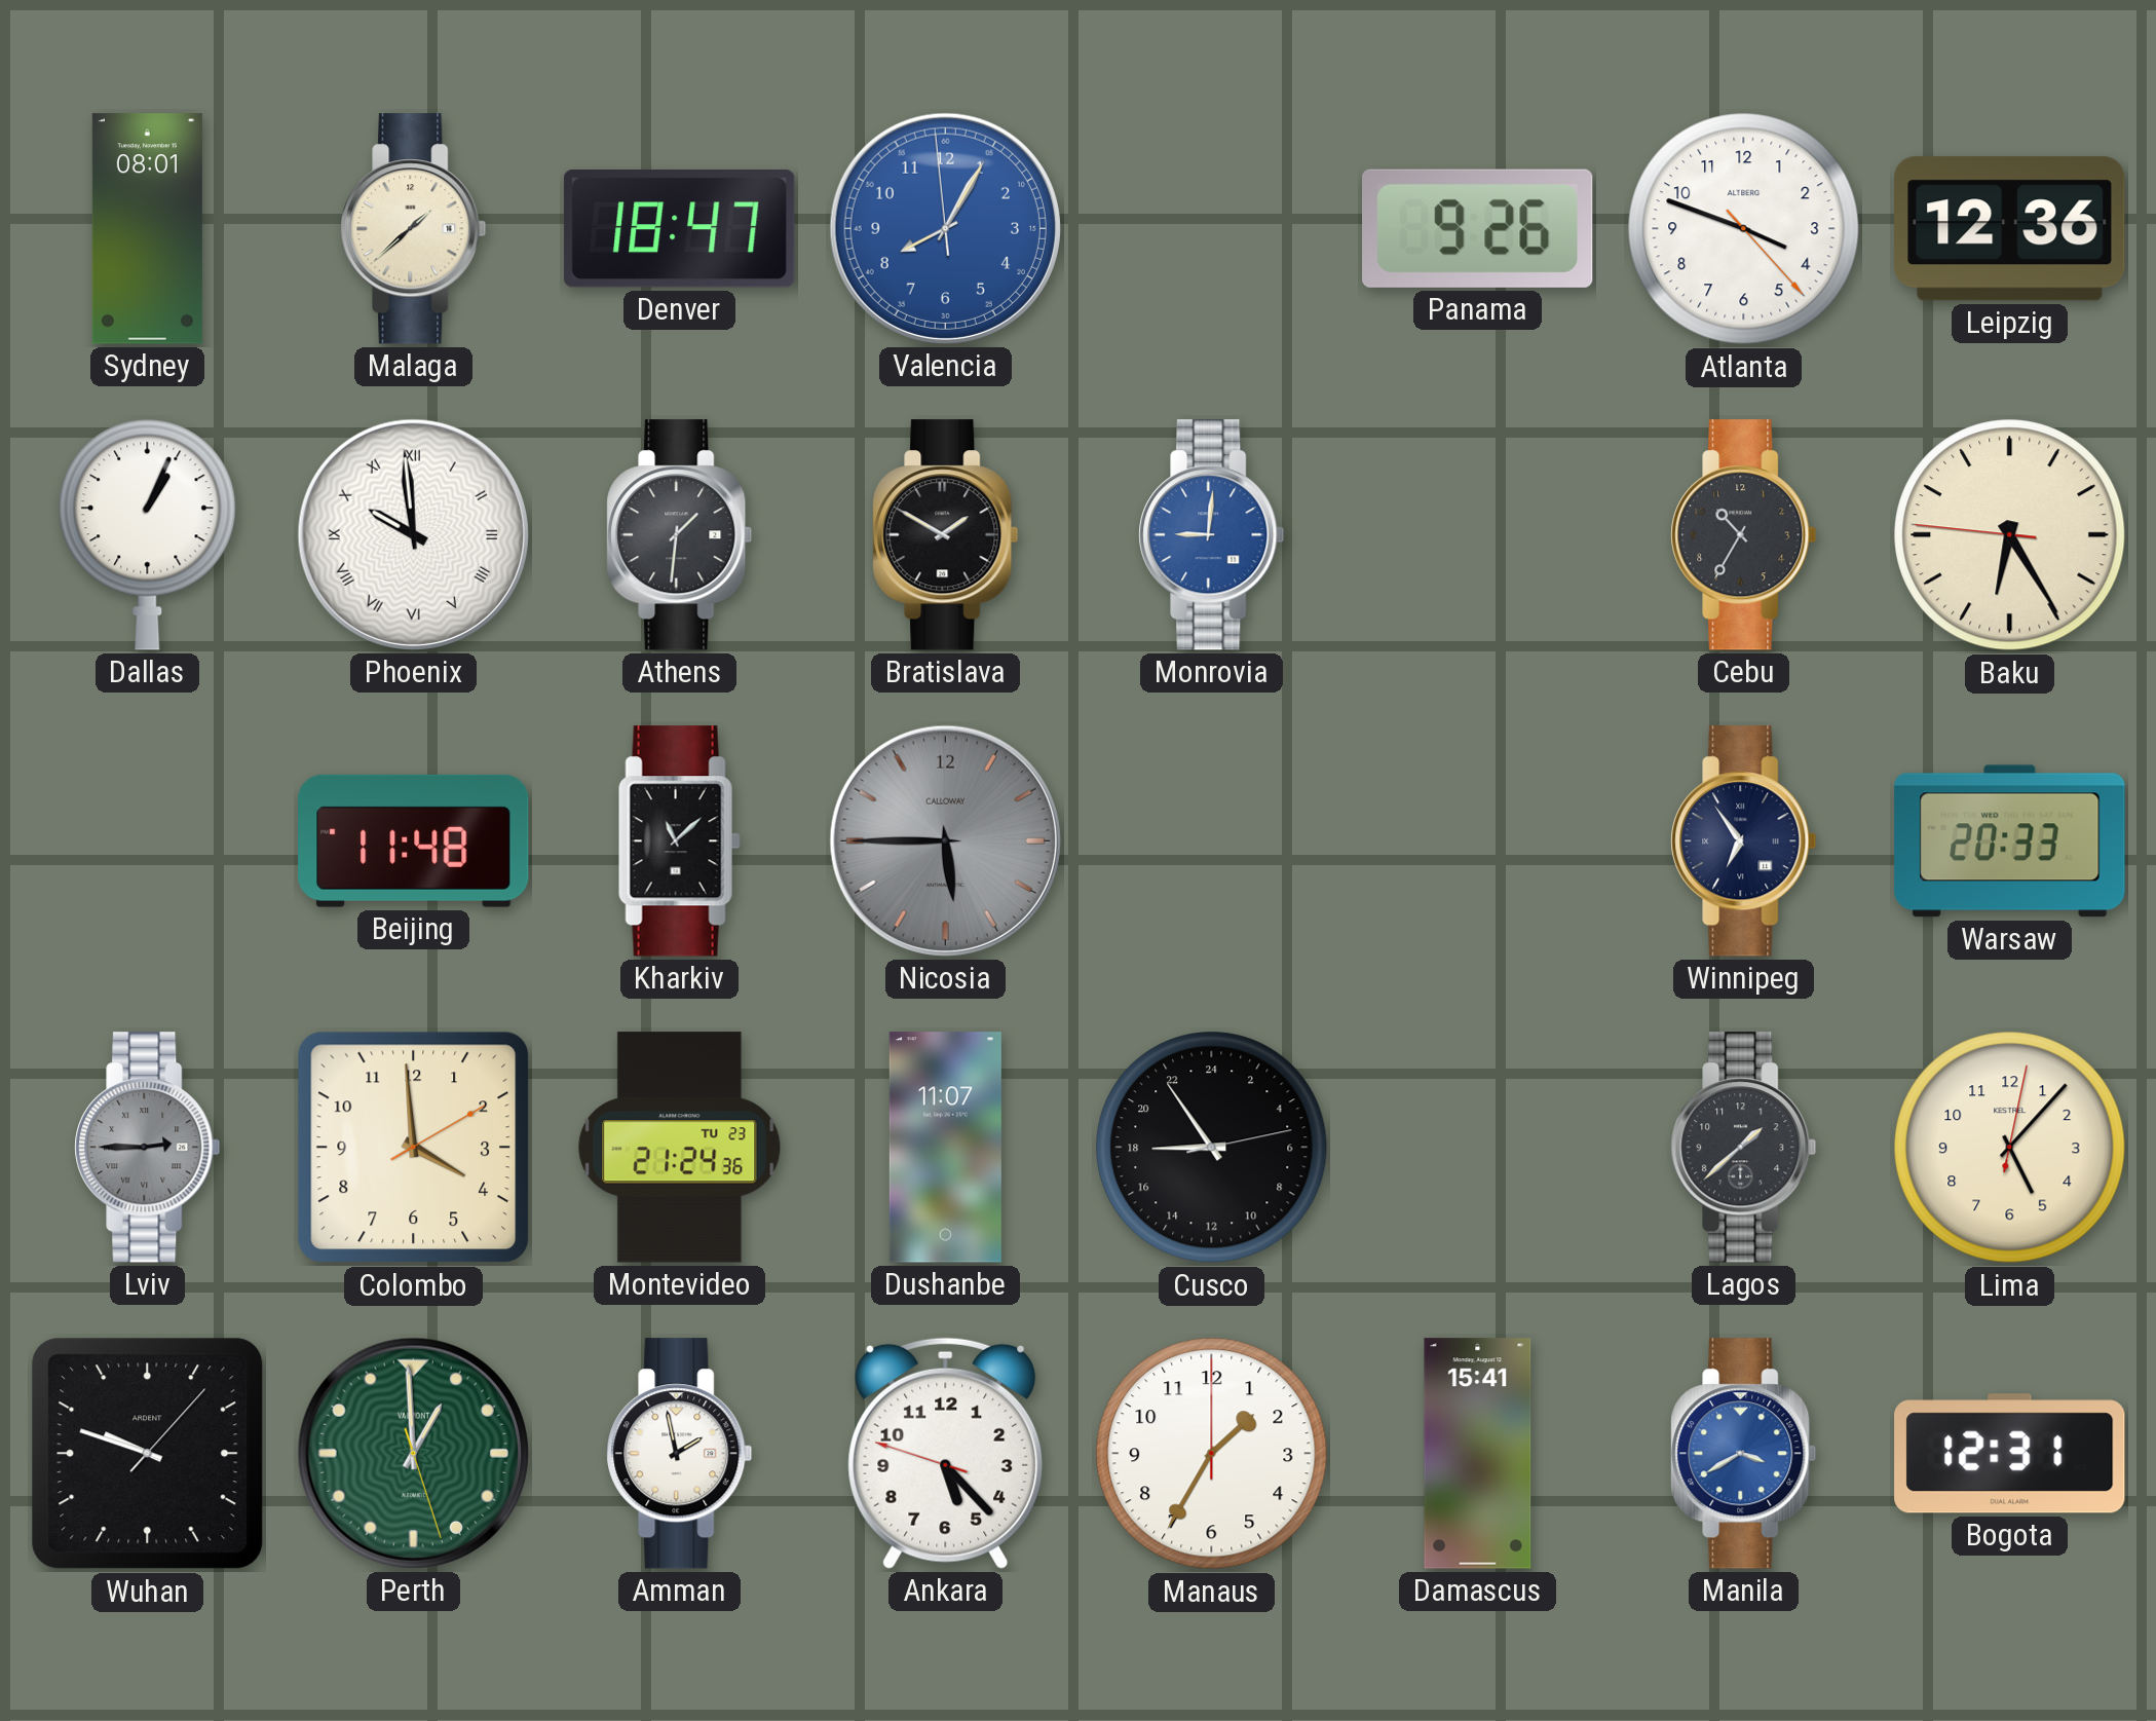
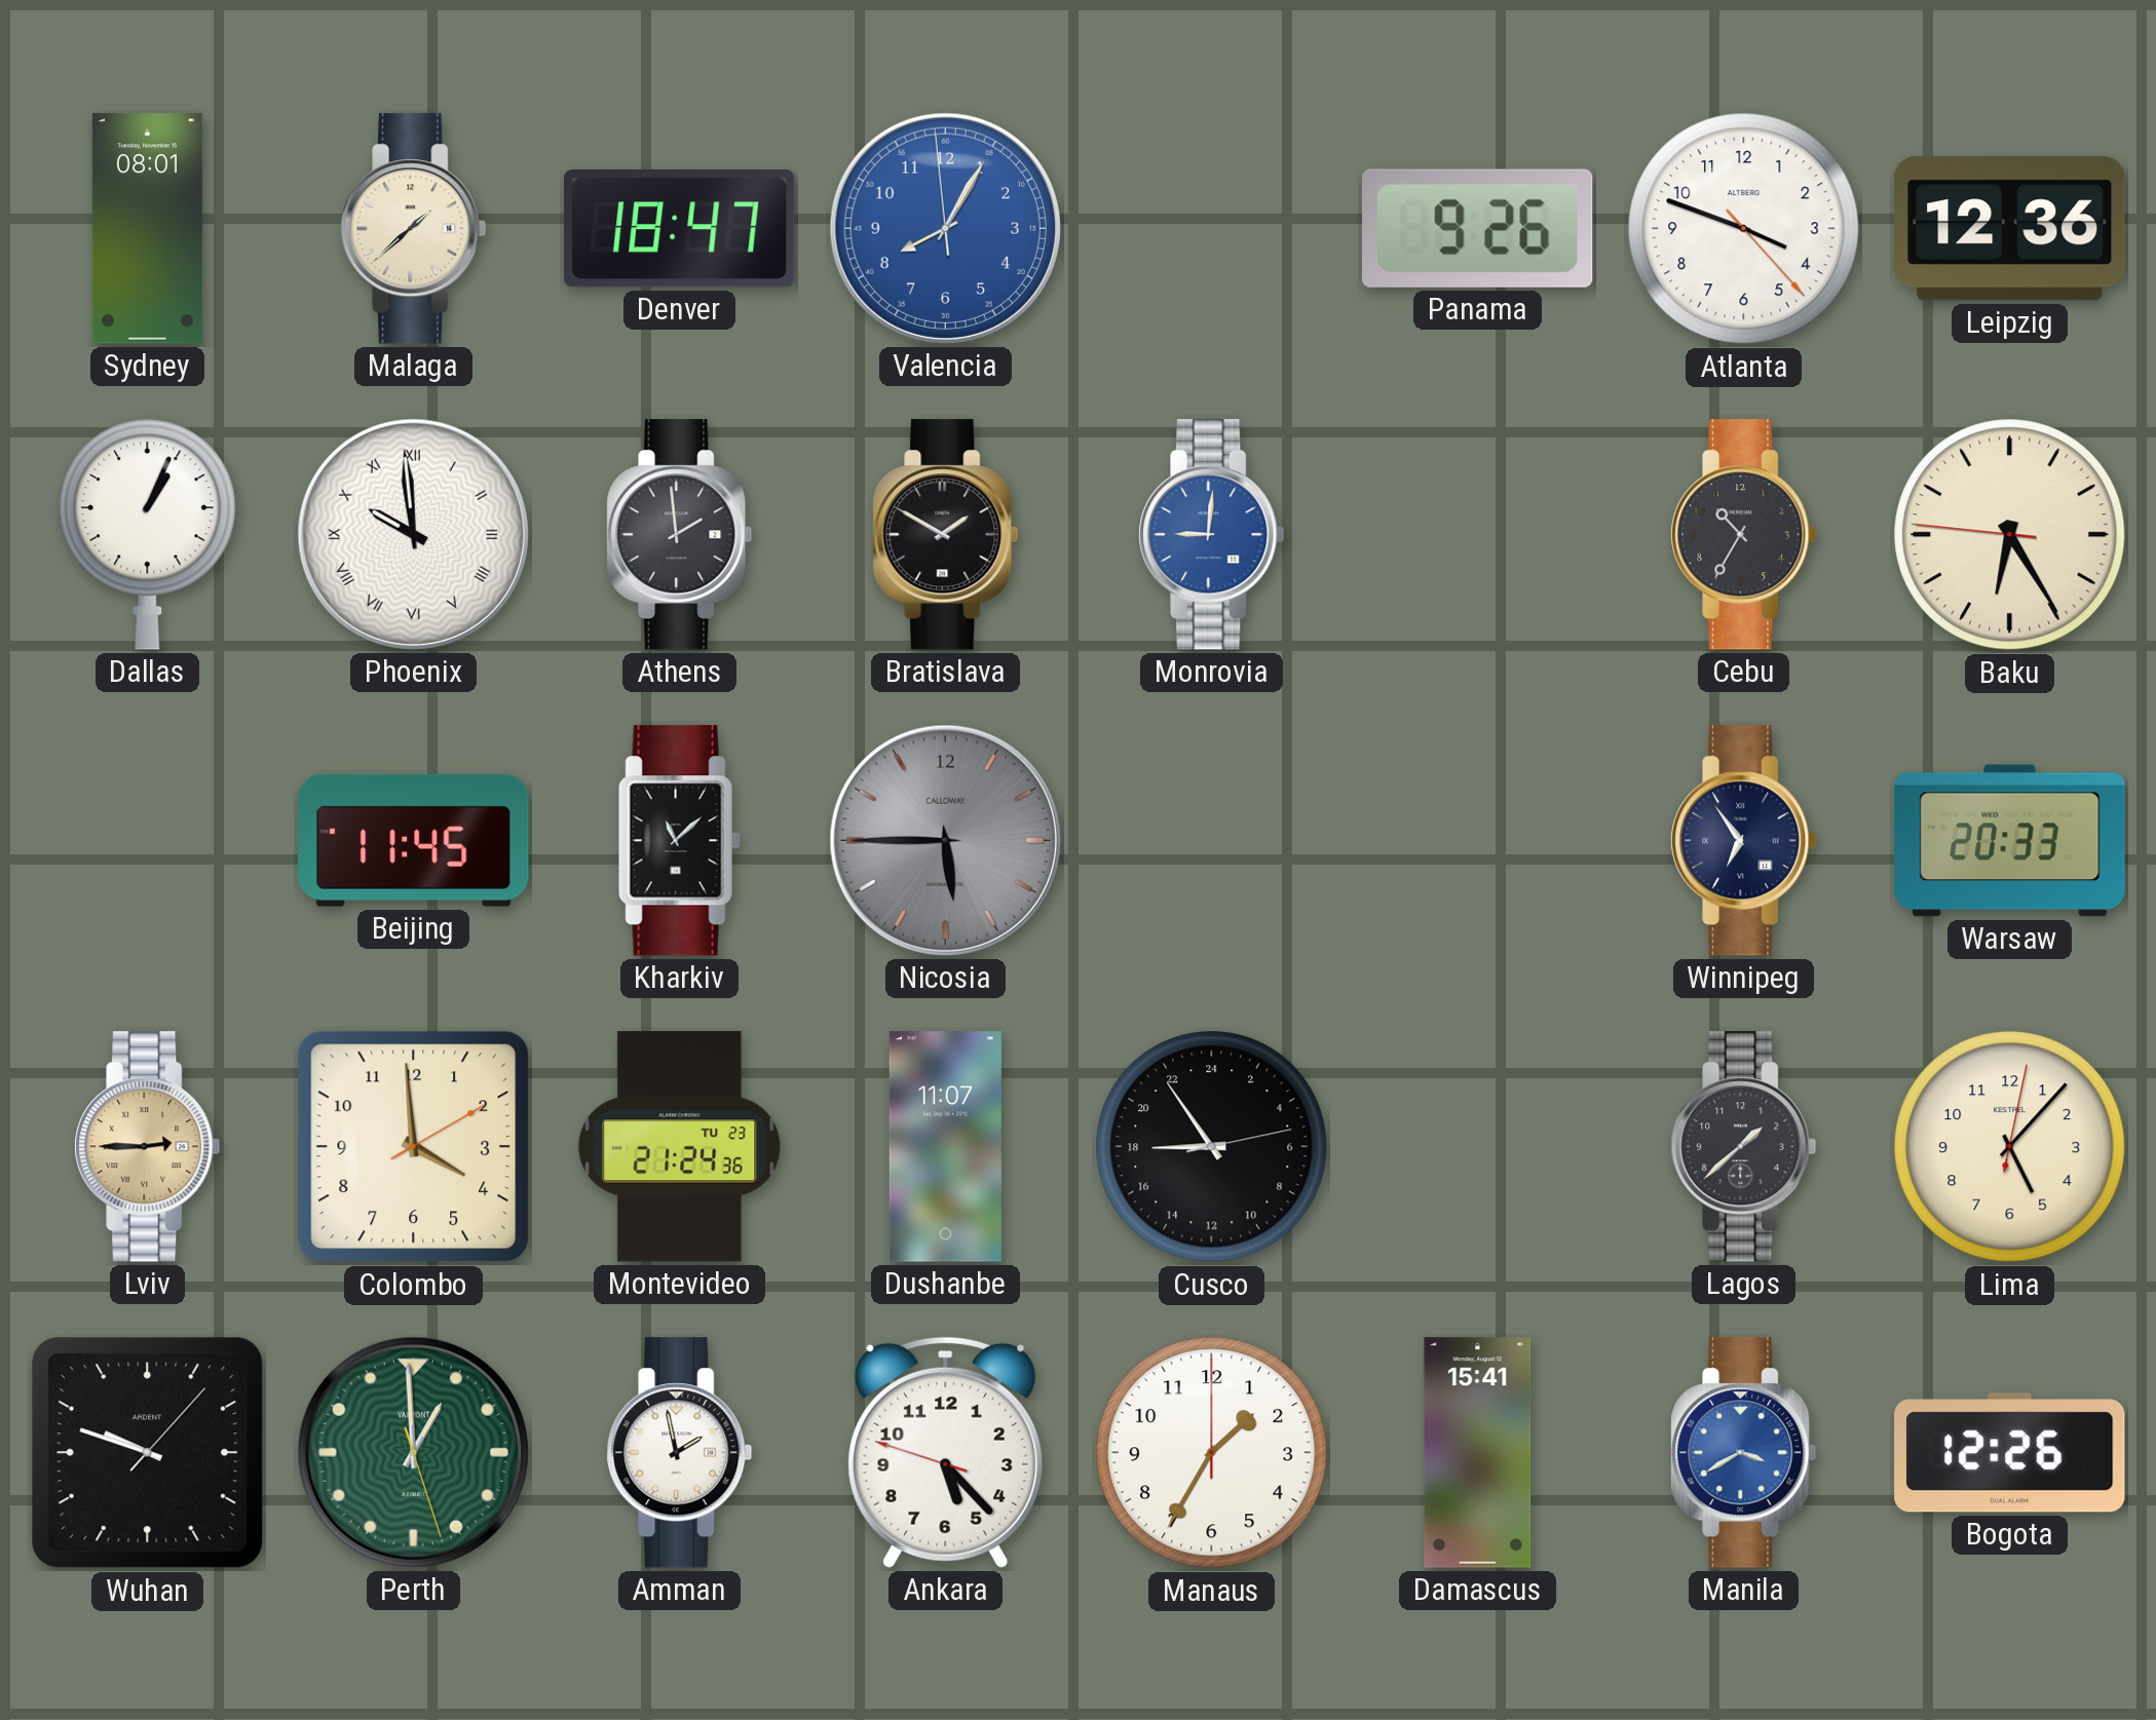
Athens: 1:31 -> 1:59
Beijing: 11:48 -> 11:45
Lviv dial: grey -> champagne
Bogota: 12:31 -> 12:26
